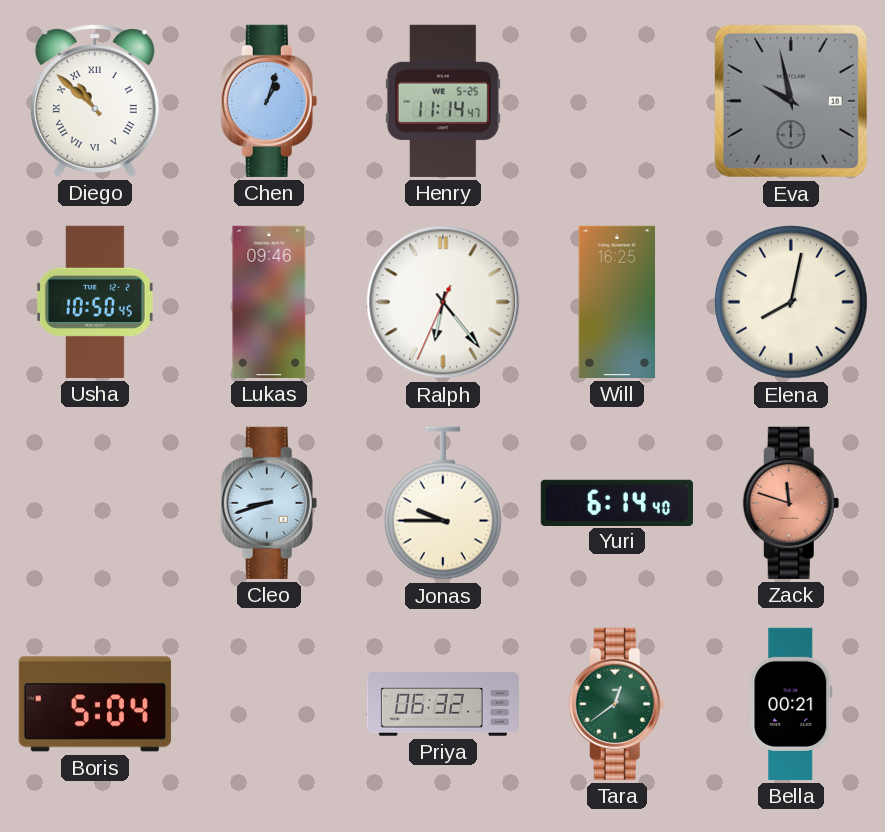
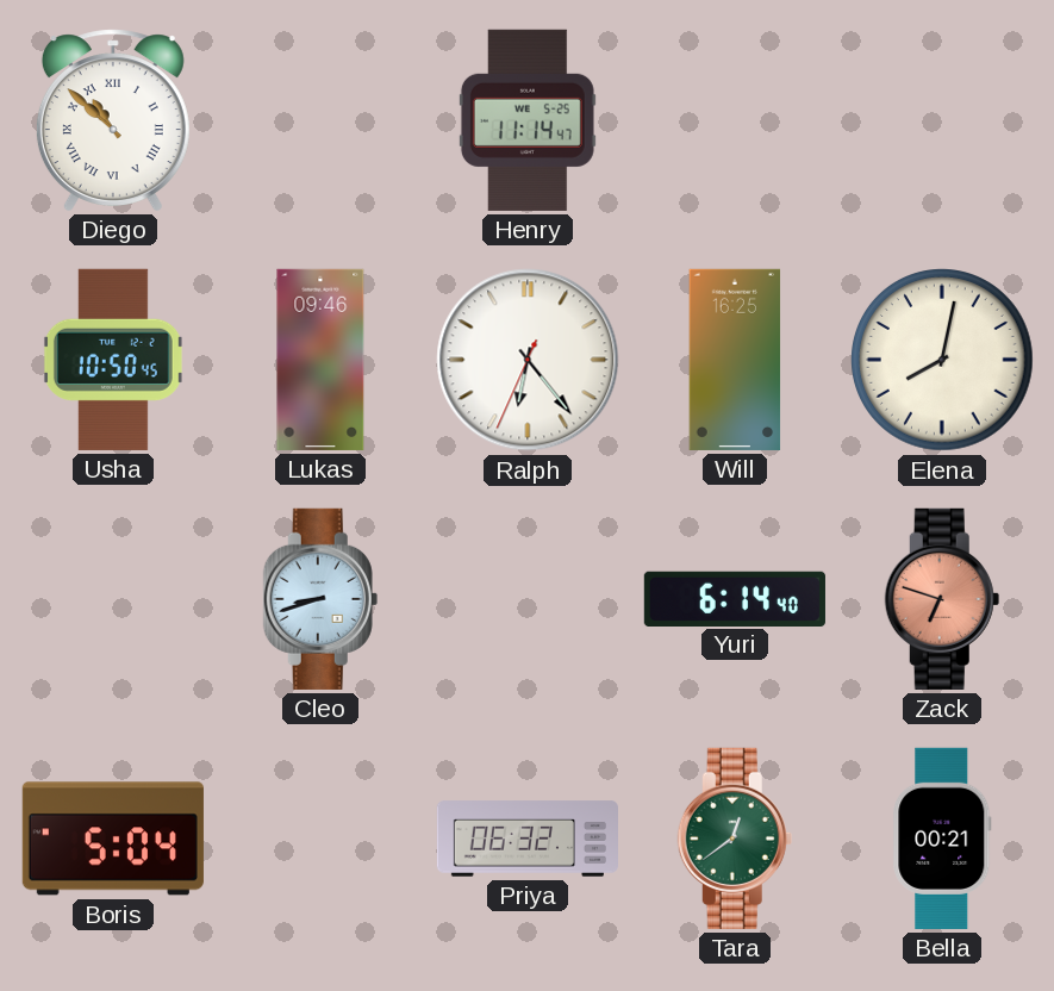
Chen: 1:03 -> none
Eva: 9:58 -> none
Jonas: 9:45 -> none
Zack: 11:48 -> 6:48
